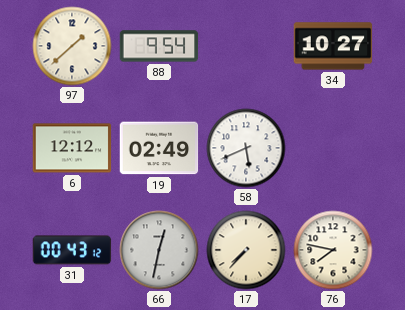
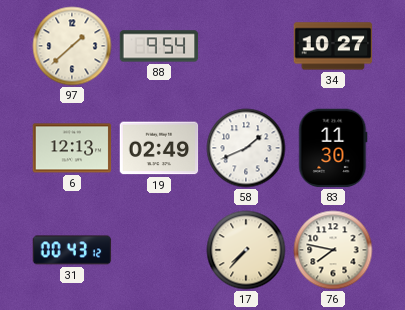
6: 12:12 -> 12:13
58: 5:41 -> 1:41
83: none -> 11:30
66: 12:32 -> none
